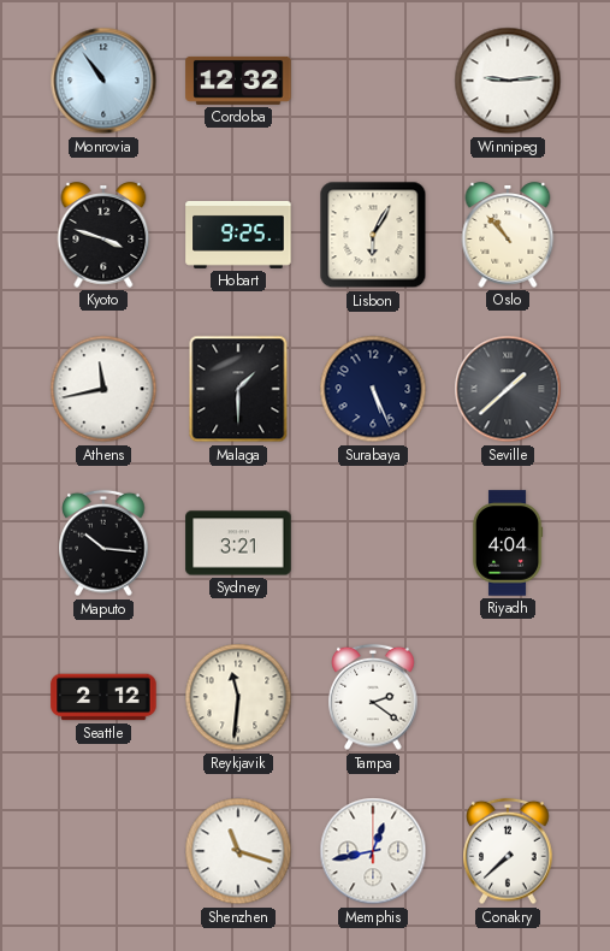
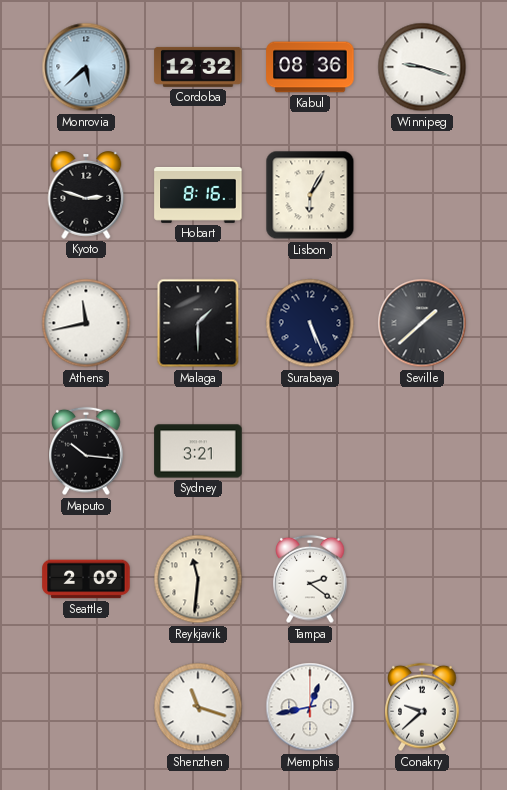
Monrovia: 10:54 -> 5:38
Kabul: none -> 08:36
Winnipeg: 9:14 -> 9:18
Kyoto: 3:48 -> 2:48
Hobart: 9:25 -> 8:16
Oslo: 10:53 -> none
Riyadh: 4:04 -> none
Seattle: 2:12 -> 2:09
Conakry: 7:38 -> 9:38
